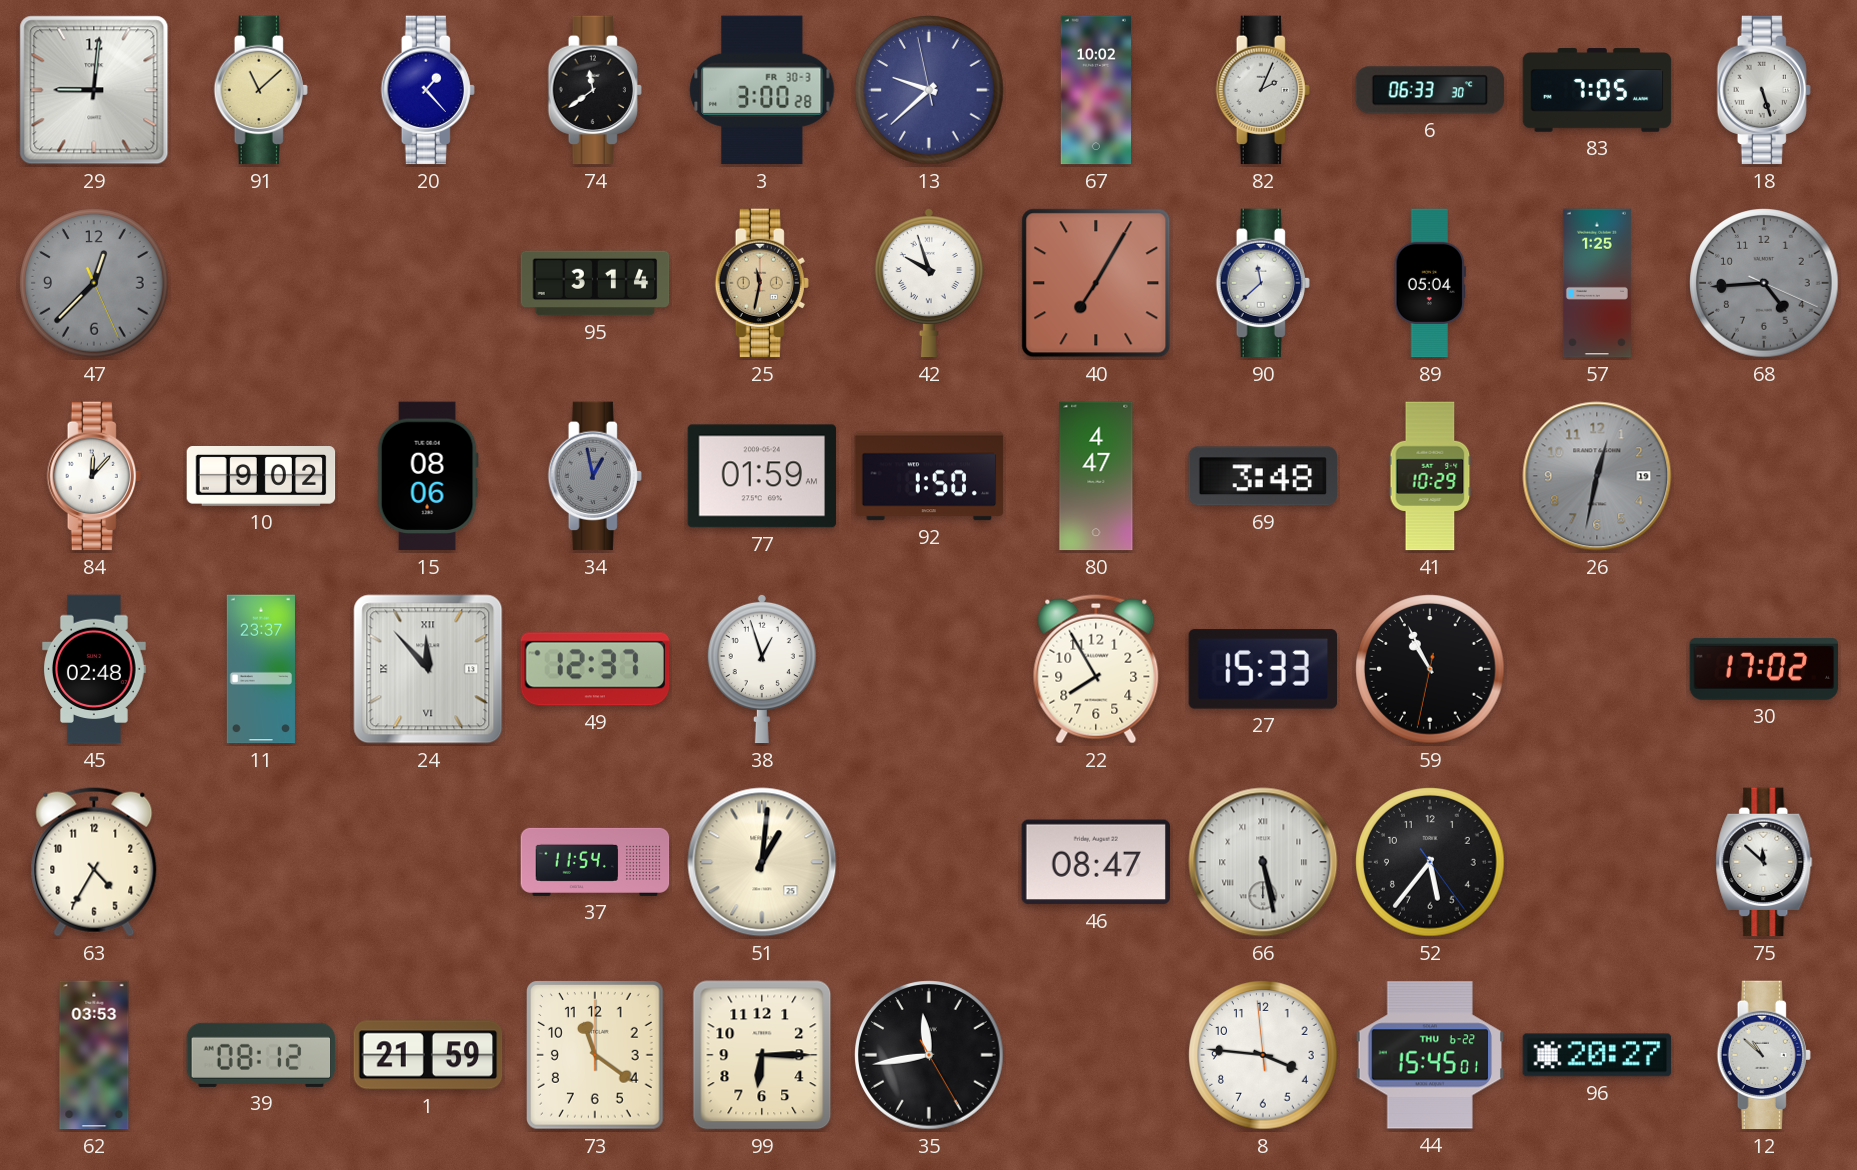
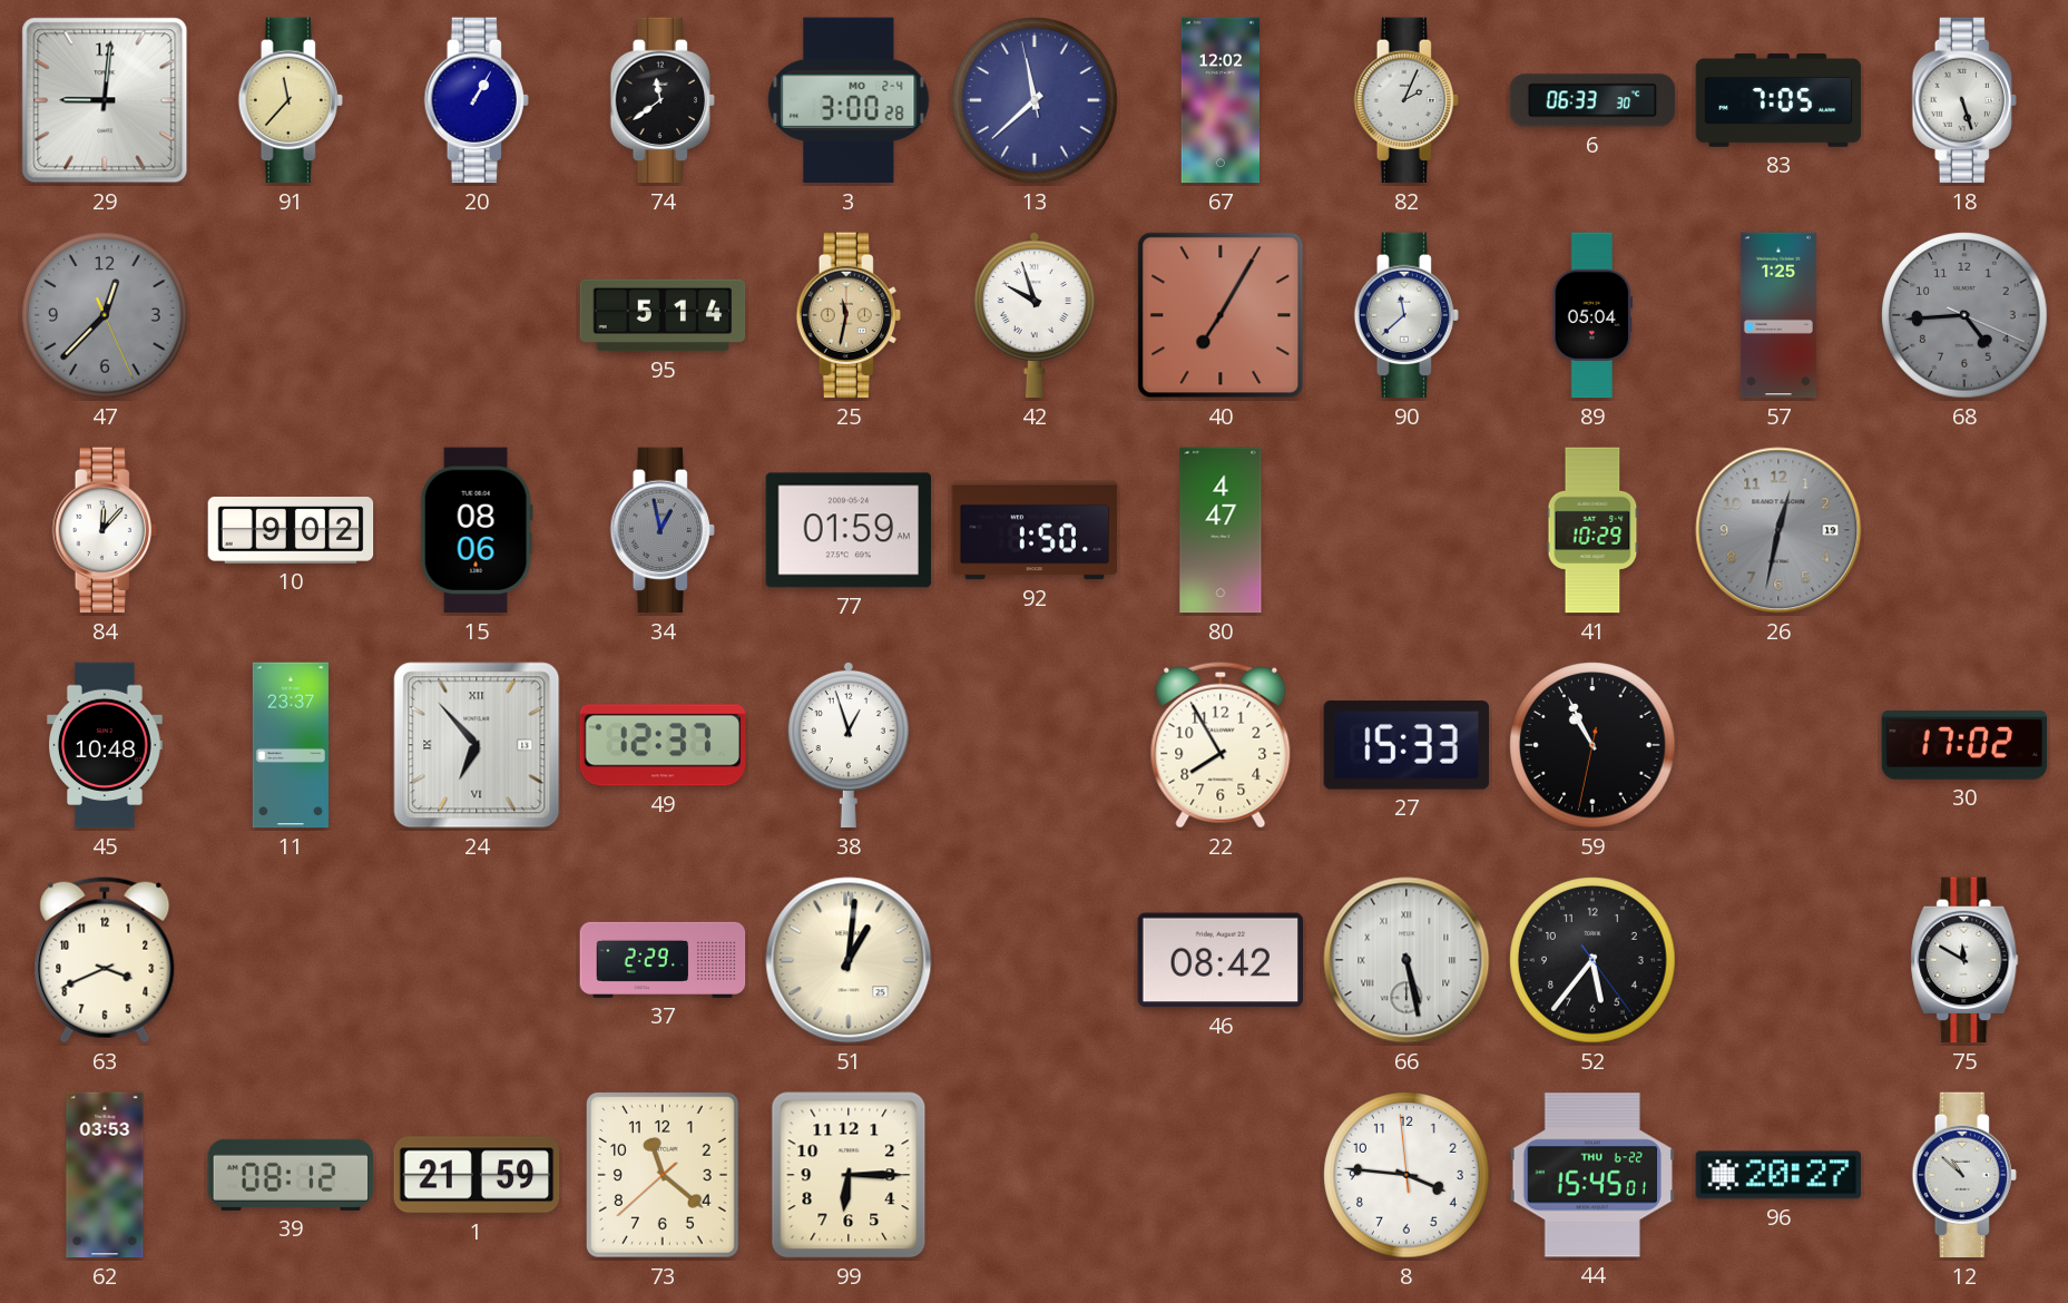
91: 11:08 -> 11:37
20: 1:23 -> 1:05
3 date: FR 30-3 -> MO 2-4
13: 9:37 -> 11:37
67: 10:02 -> 12:02
95: 3:14 -> 5:14
69: 3:48 -> none
45: 02:48 -> 10:48
24: 11:53 -> 6:53
63: 4:35 -> 3:41
37: 11:54 -> 2:29
46: 08:47 -> 08:42
75: 11:52 -> 11:50
73: 11:21:00 -> 11:21:38
35: 11:43 -> none
